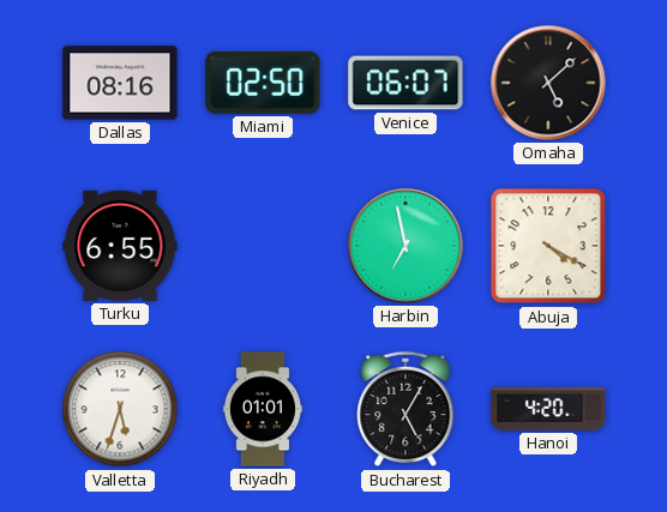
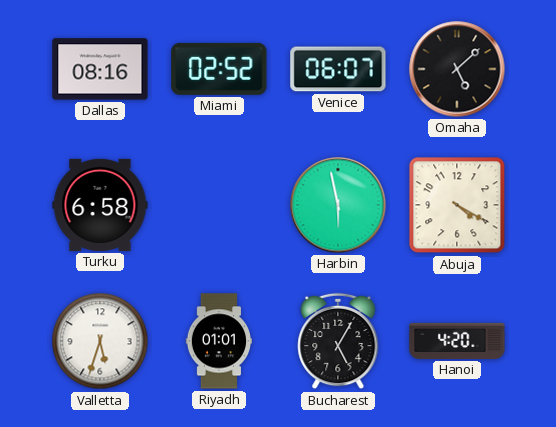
Miami: 02:50 -> 02:52
Turku: 6:55 -> 6:58
Harbin: 6:58 -> 5:58
